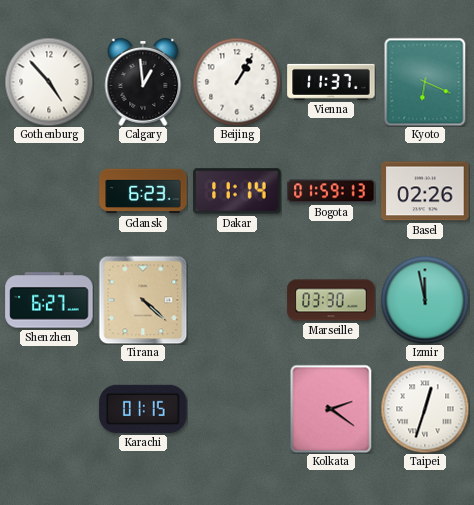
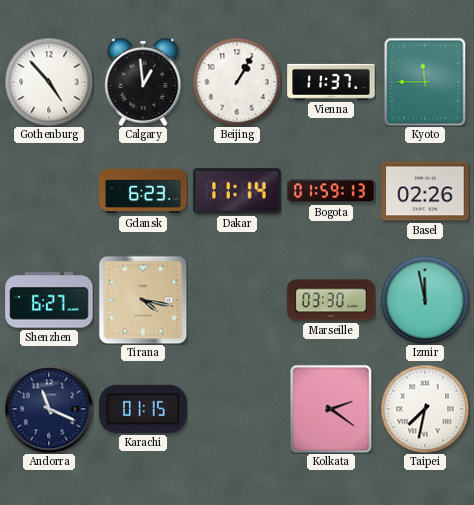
Kyoto: 6:19 -> 11:45
Tirana: 4:22 -> 4:17
Andorra: none -> 11:19
Taipei: 12:33 -> 7:32
